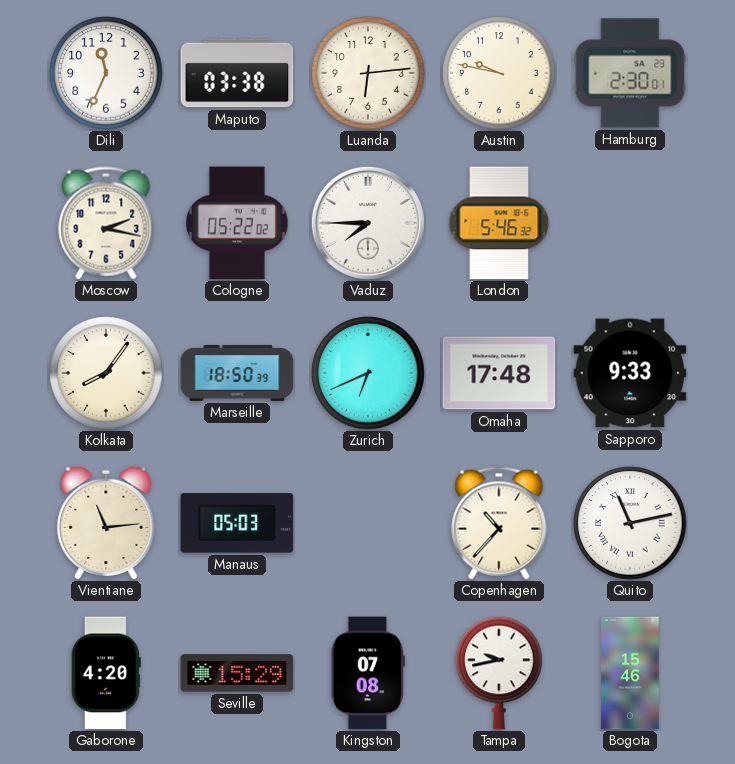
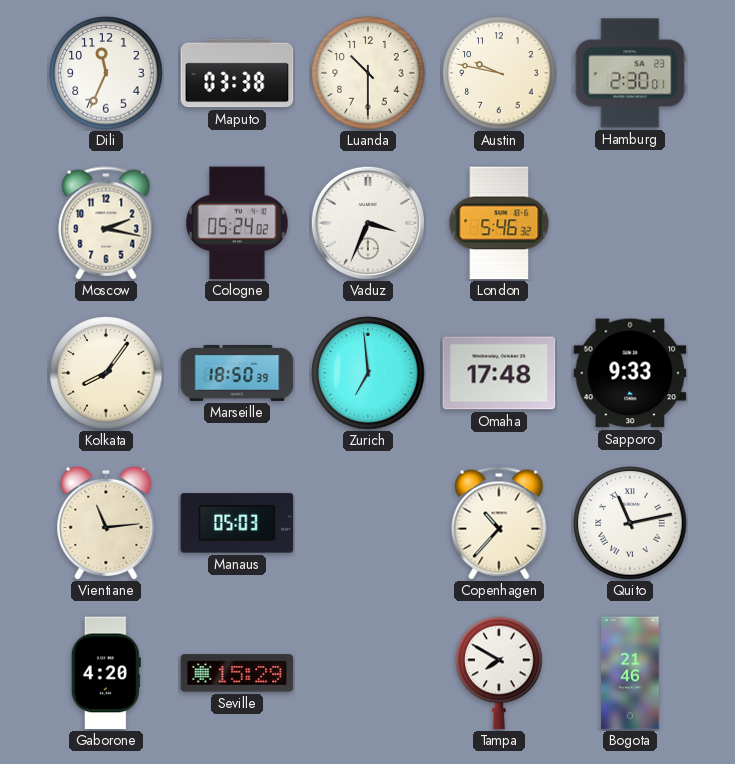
Luanda: 6:14 -> 10:30
Cologne: 05:22 -> 05:24
Vaduz: 7:45 -> 3:34
Zurich: 6:41 -> 6:59
Kingston: 07:08 -> none
Tampa: 9:43 -> 7:50
Bogota: 15:46 -> 21:46
